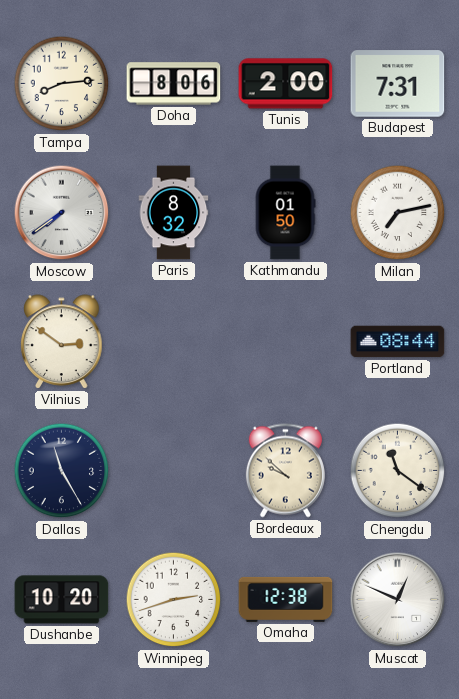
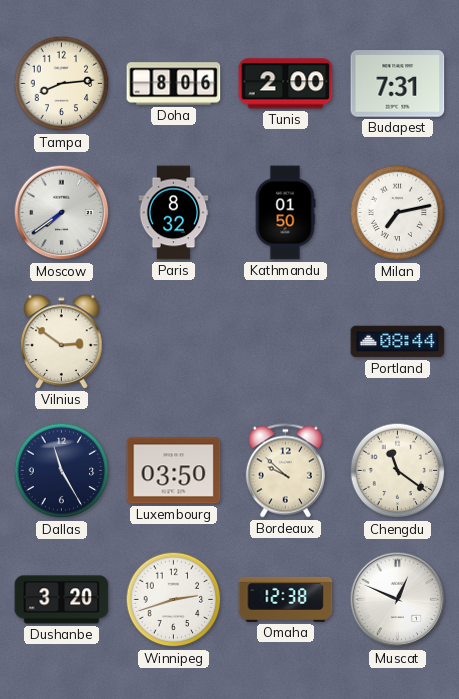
Luxembourg: none -> 03:50
Dushanbe: 10:20 -> 3:20
